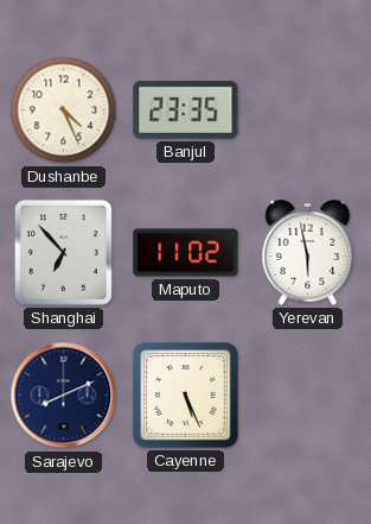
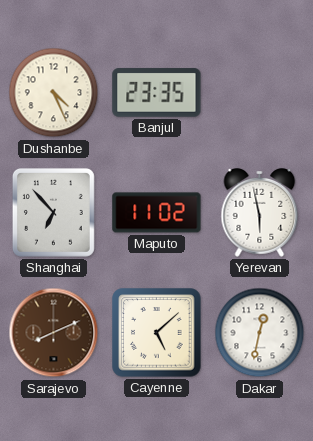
Sarajevo dial: navy -> brown
Cayenne: 5:26 -> 5:08
Dakar: none -> 12:32
